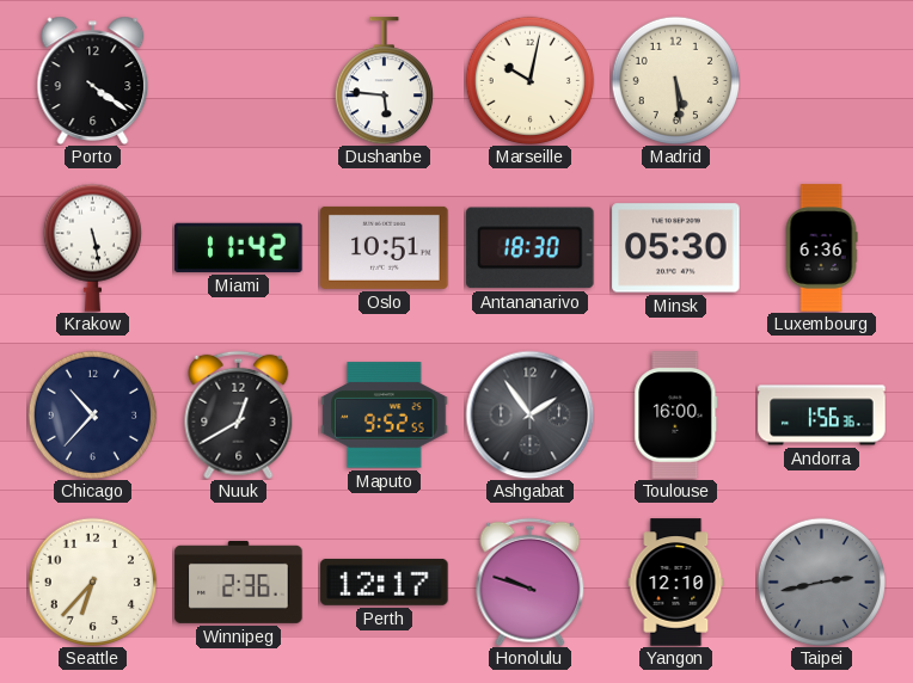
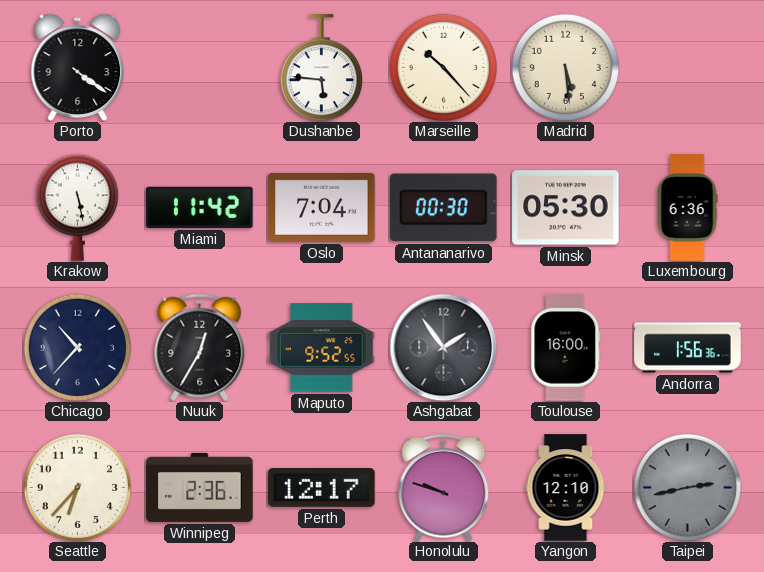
Marseille: 10:02 -> 10:23
Oslo: 10:51 -> 7:04
Antananarivo: 18:30 -> 00:30
Nuuk: 12:40 -> 12:35
